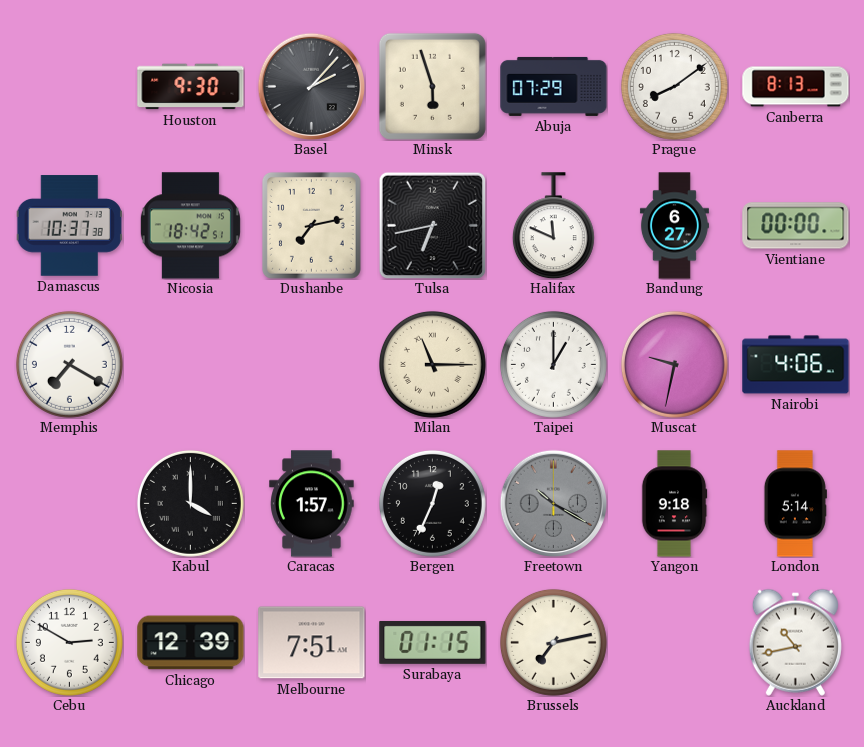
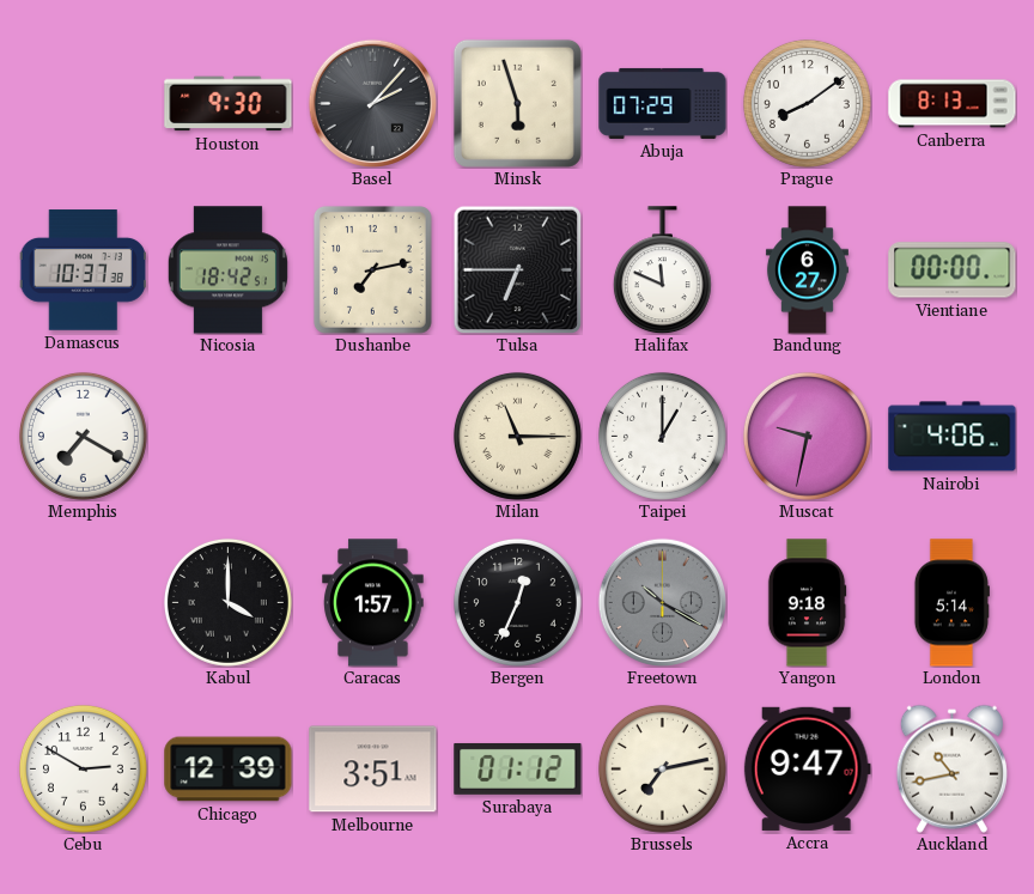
Tulsa: 6:43 -> 6:45
Melbourne: 7:51 -> 3:51
Surabaya: 01:15 -> 01:12
Accra: none -> 9:47
